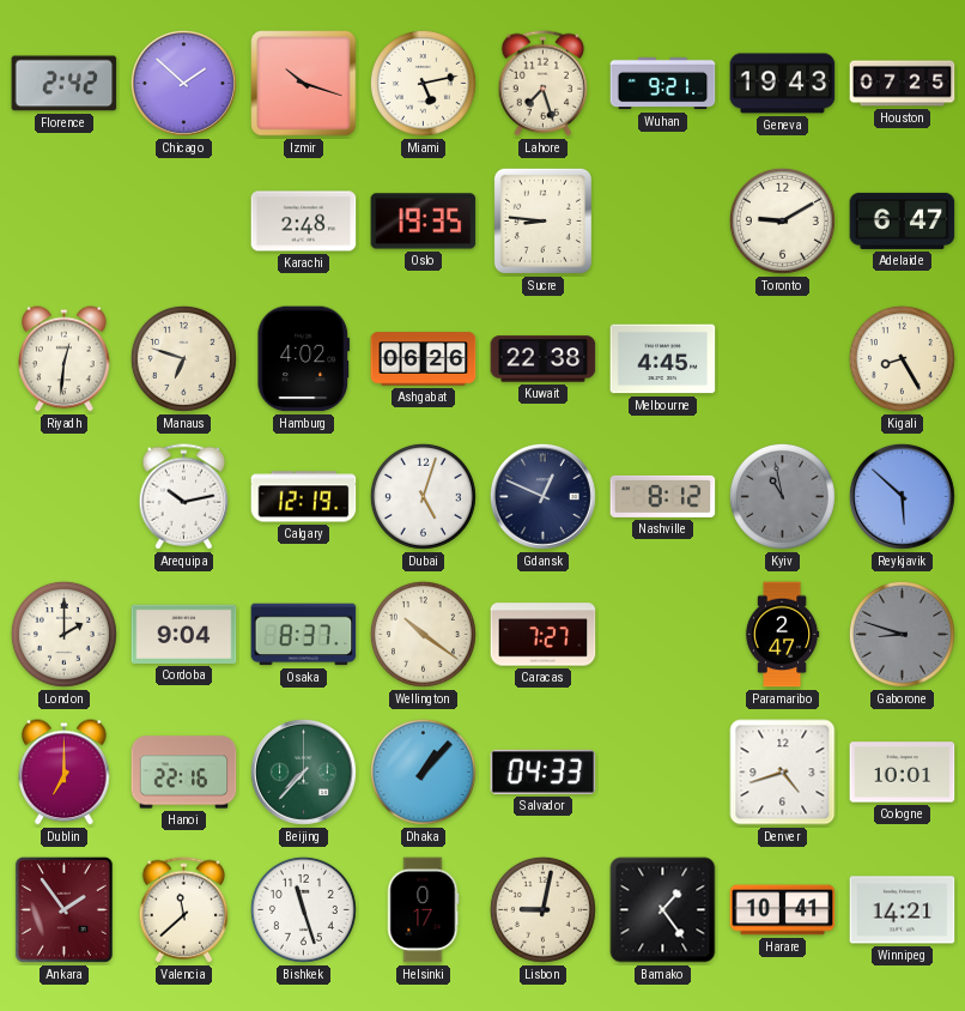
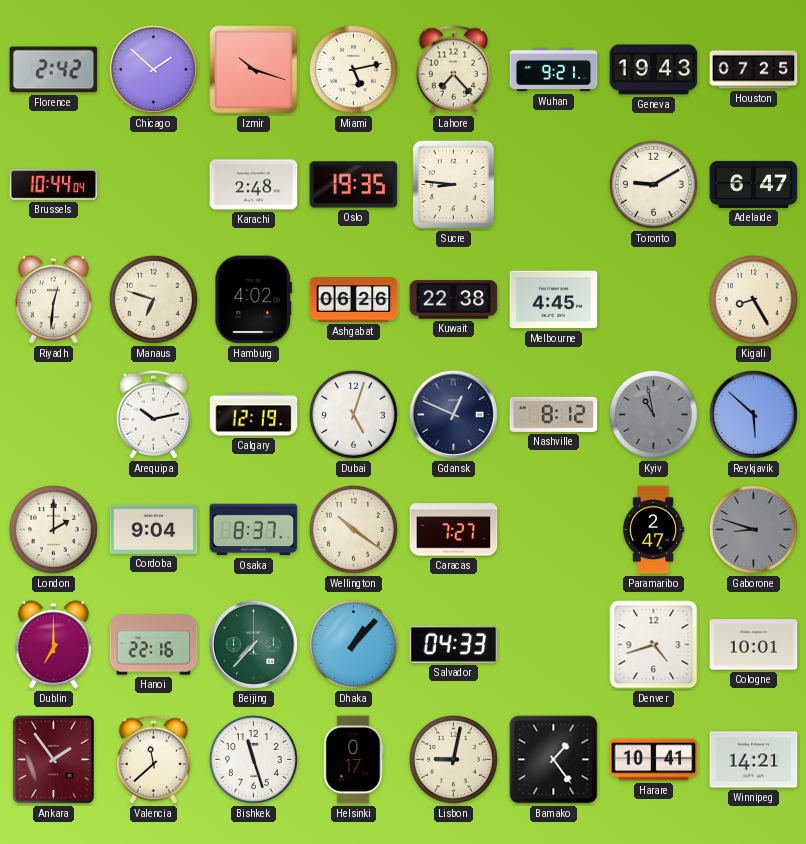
Lahore: 7:27 -> 7:23
Brussels: none -> 10:44
